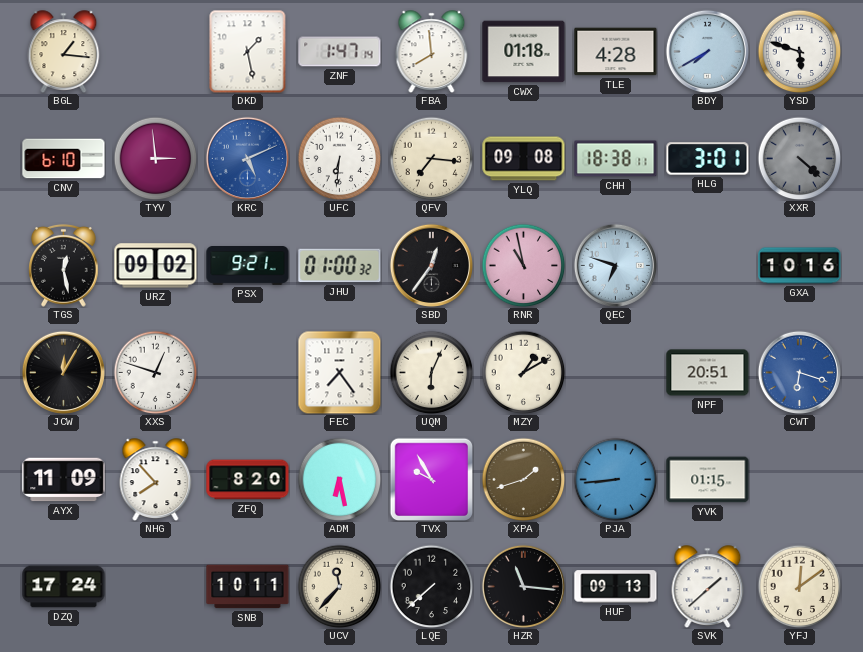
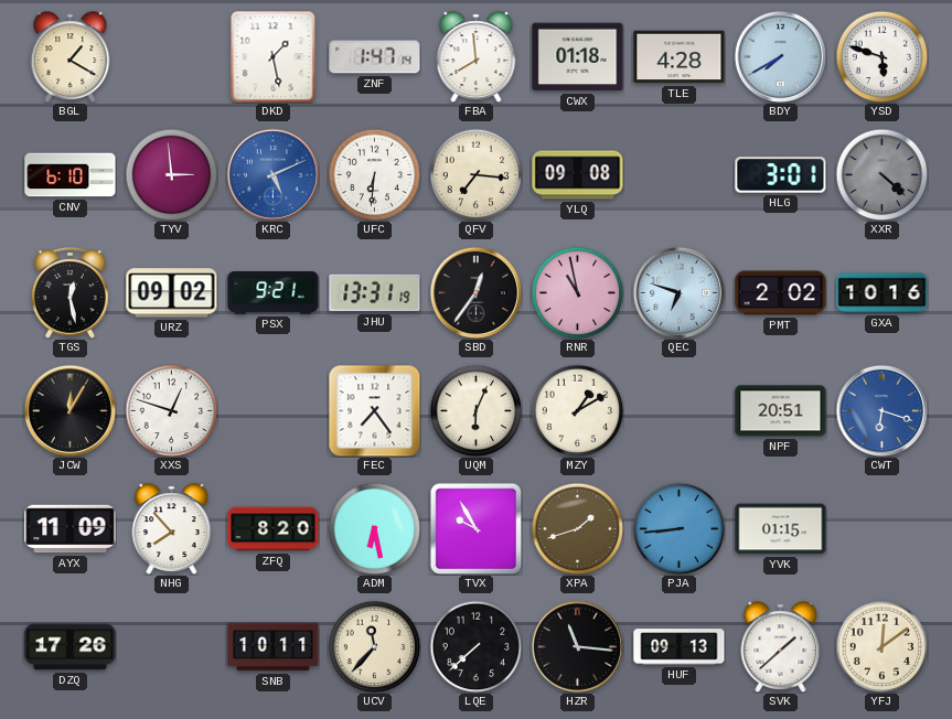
BGL: 1:16 -> 1:20
CHH: 18:38 -> none
JHU: 01:00 -> 13:31
PMT: none -> 2:02
DZQ: 17:24 -> 17:26
